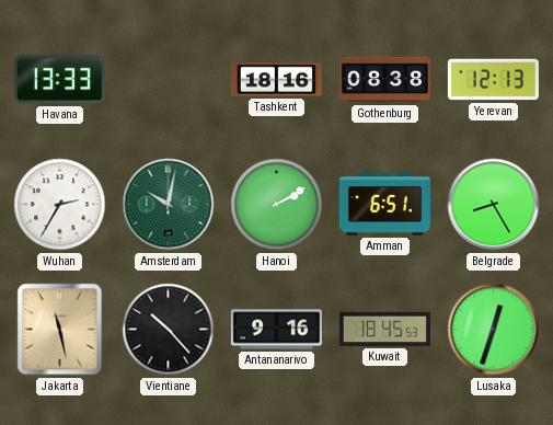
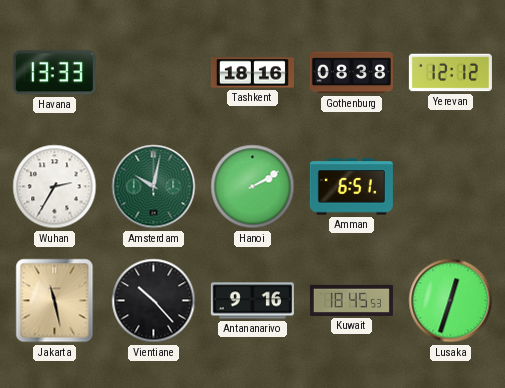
Yerevan: 12:13 -> 12:12
Belgrade: 8:25 -> none
